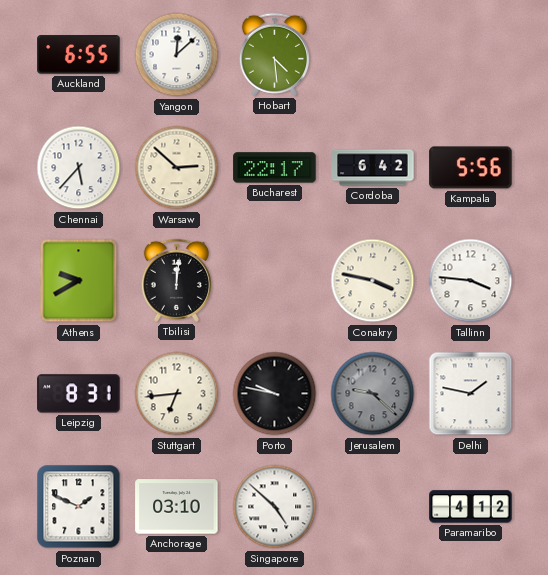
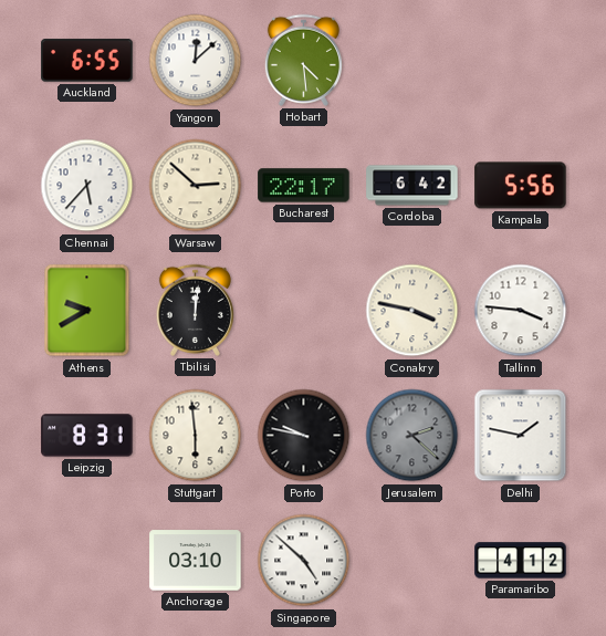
Stuttgart: 6:44 -> 5:59
Jerusalem: 9:22 -> 2:22
Poznan: 1:49 -> none
